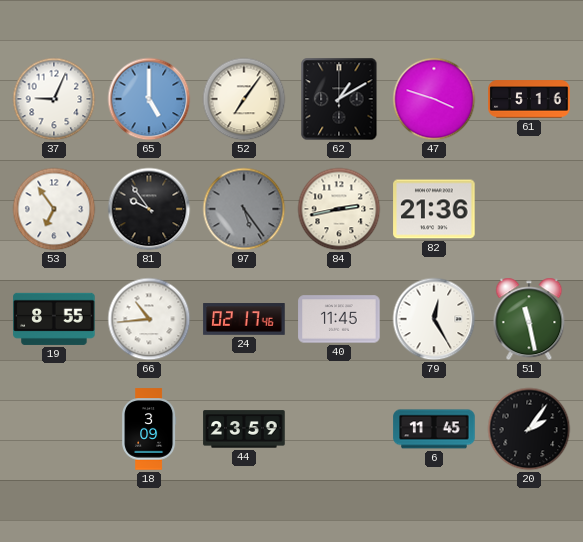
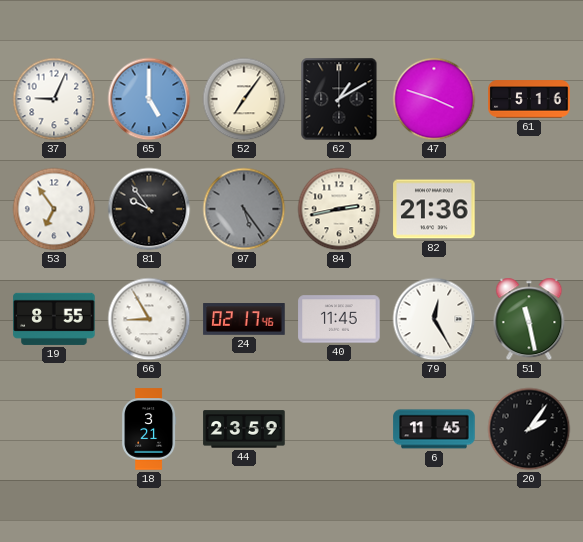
66: 10:44 -> 8:55
18: 3:09 -> 3:21
